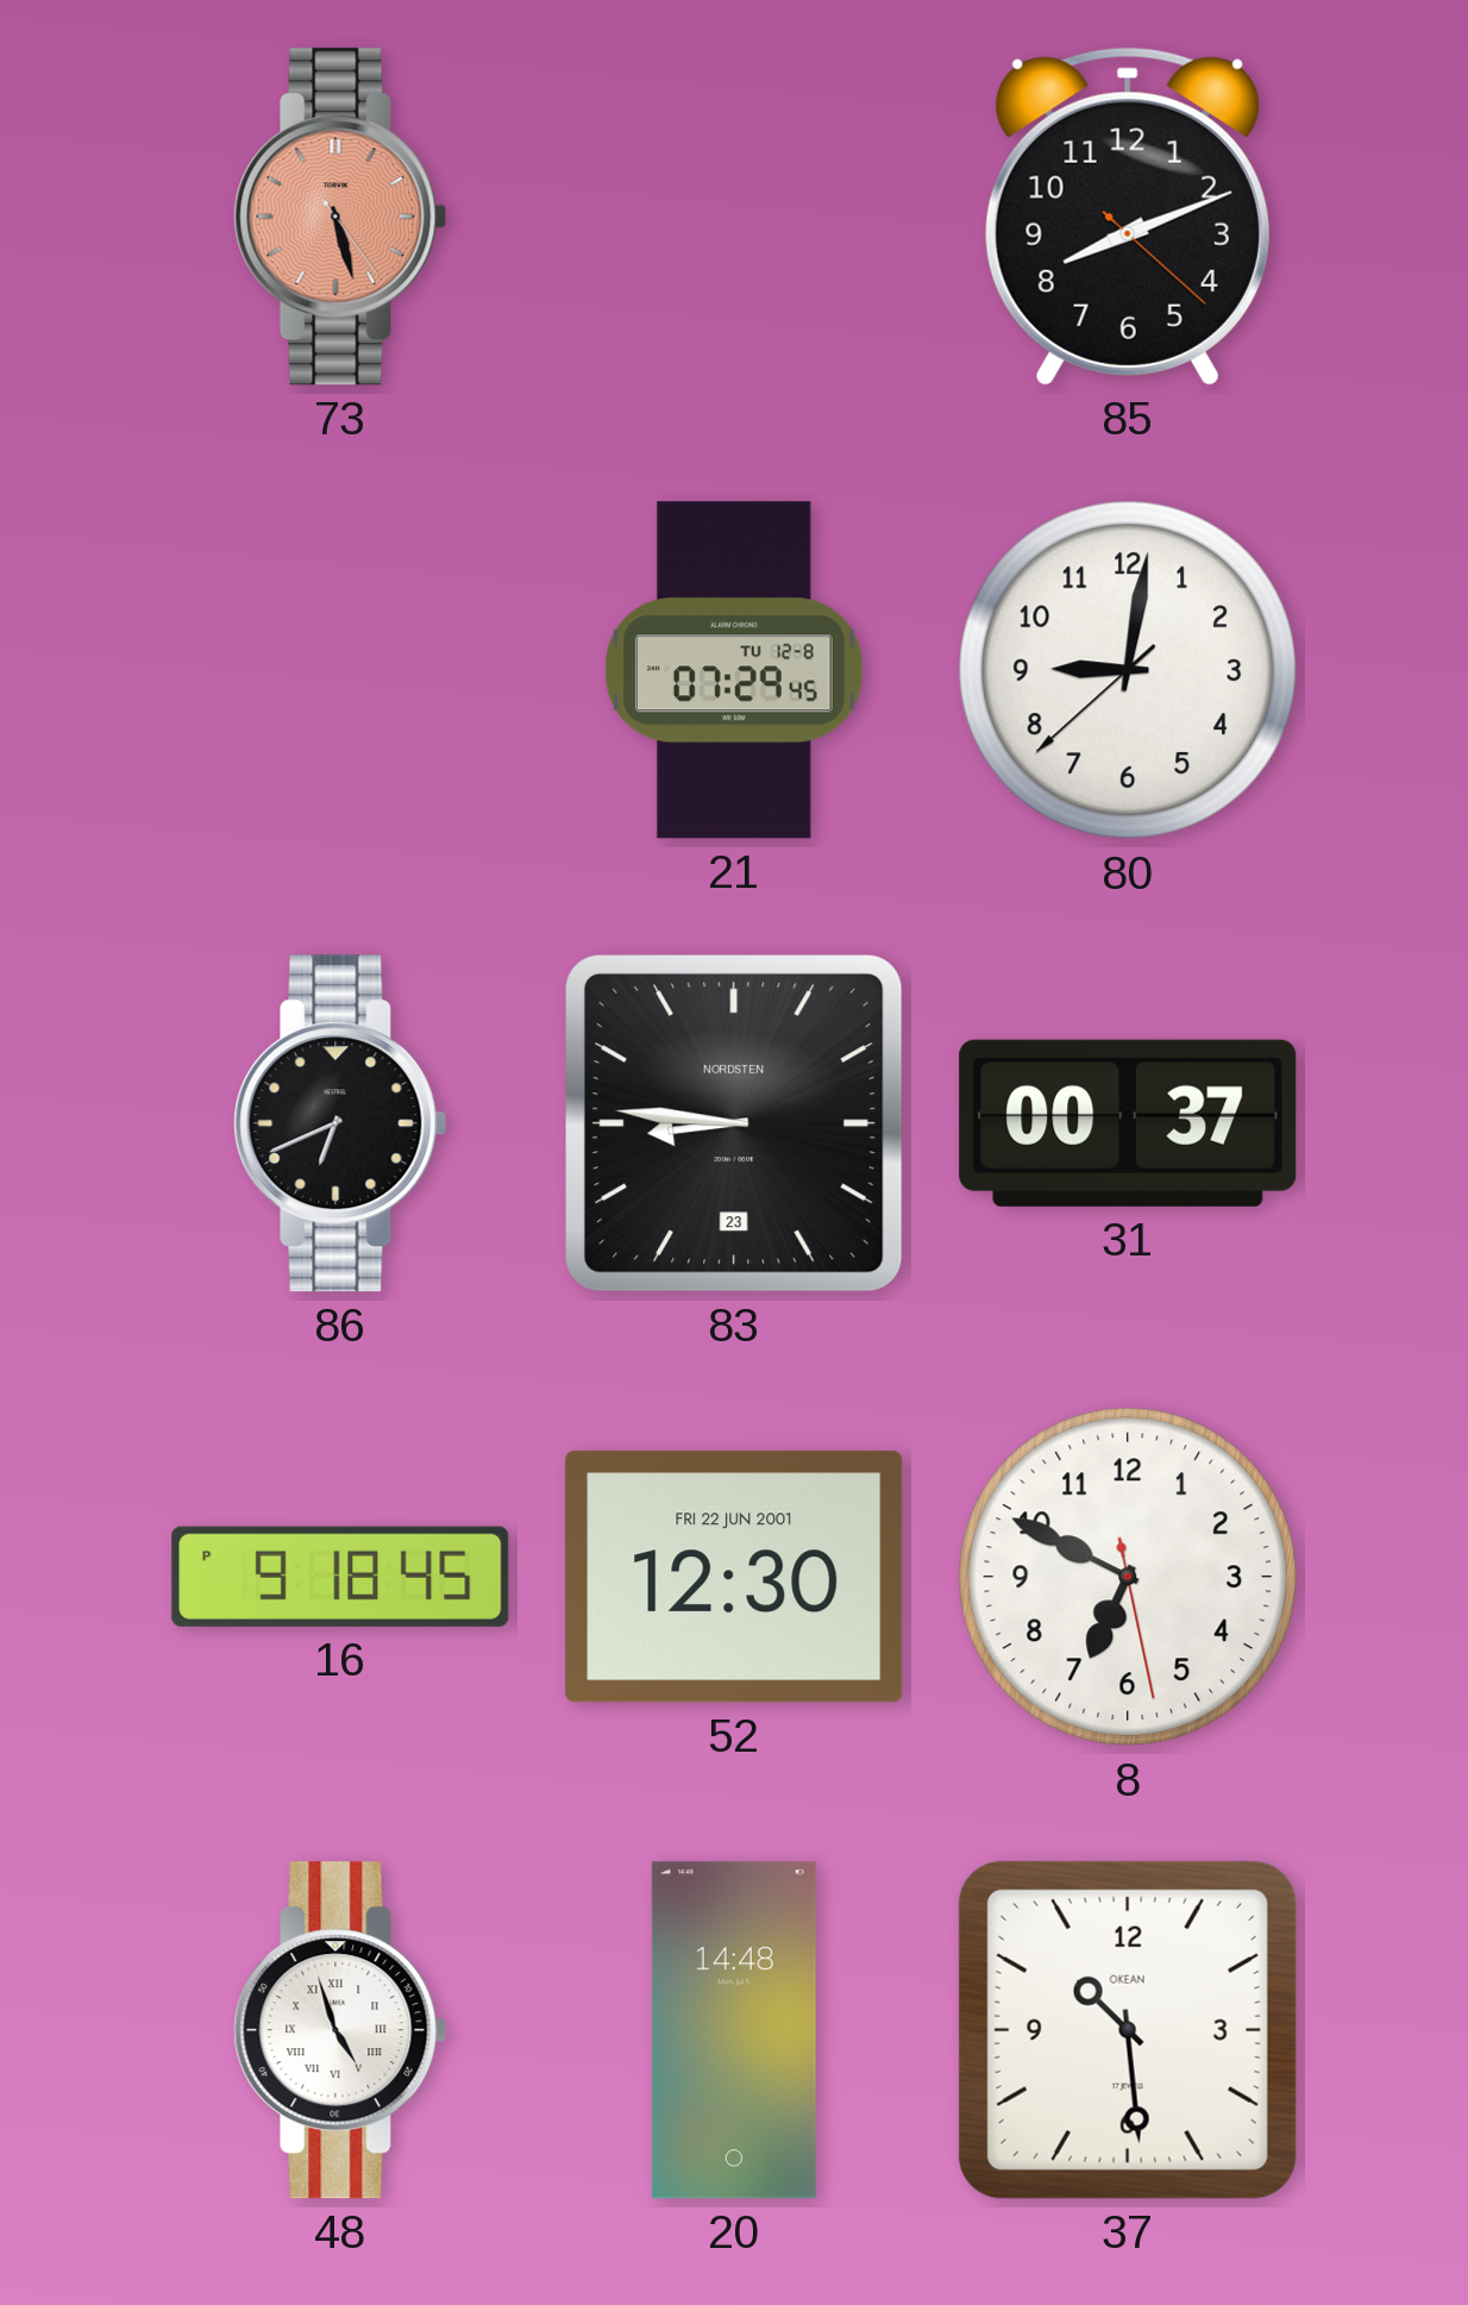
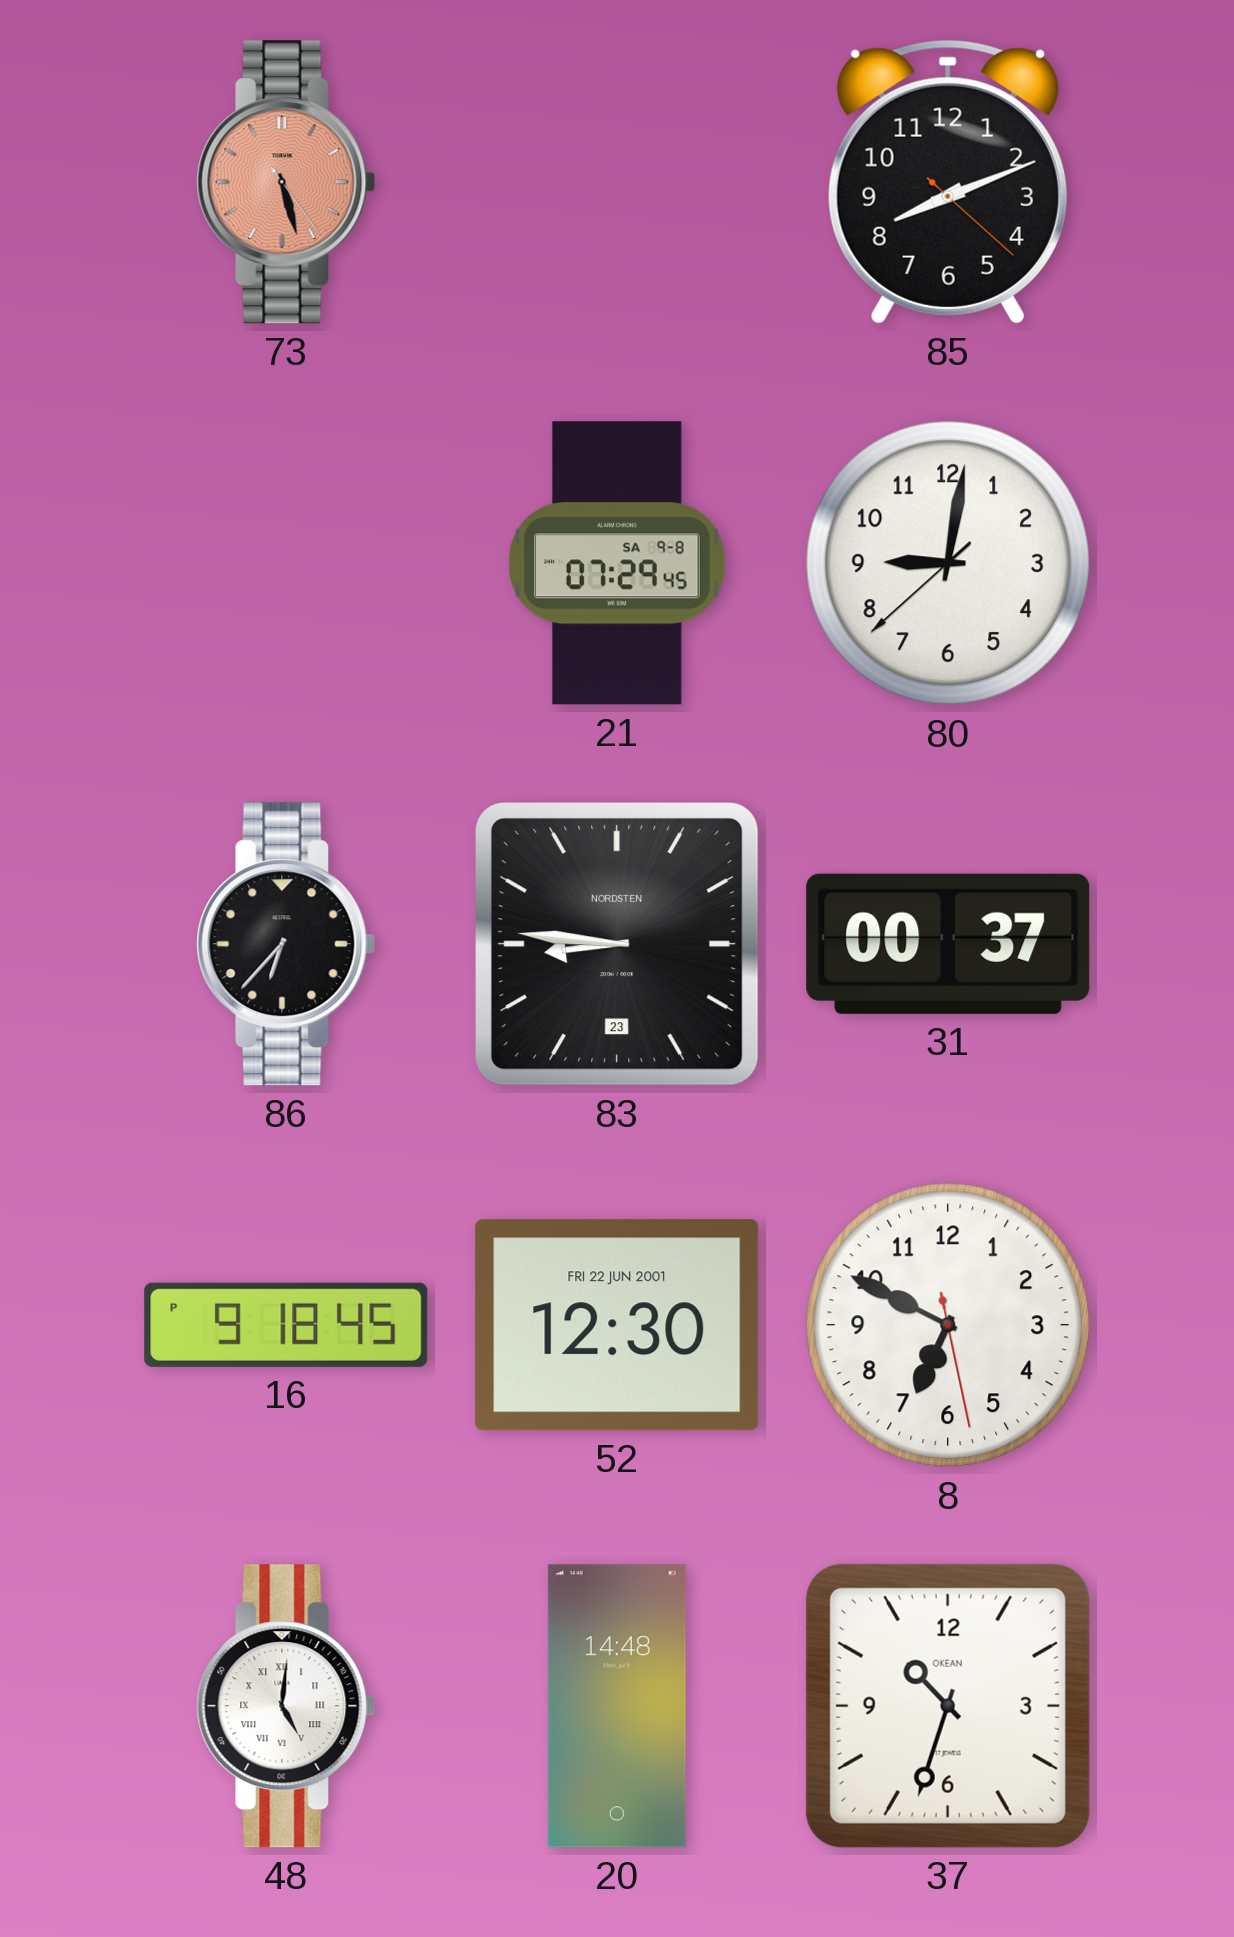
21 date: TU 12-8 -> SA 9-8
86: 6:41 -> 6:37
48: 4:57 -> 5:01
37: 10:29 -> 10:33
